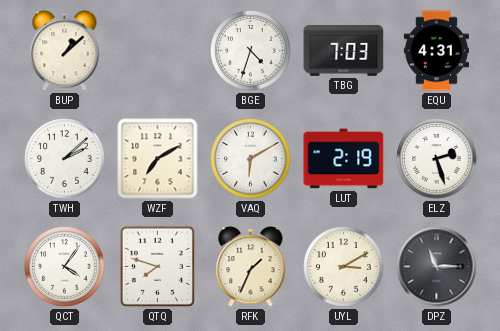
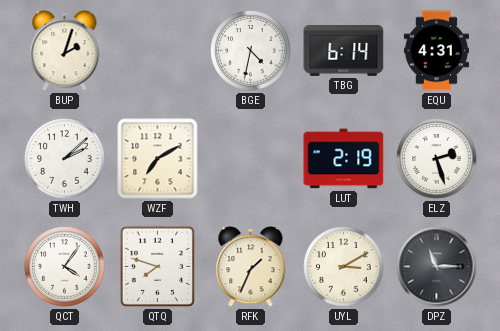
BUP: 1:08 -> 2:03
BGE: 4:33 -> 4:32
TBG: 7:03 -> 6:14
VAQ: 6:10 -> none
